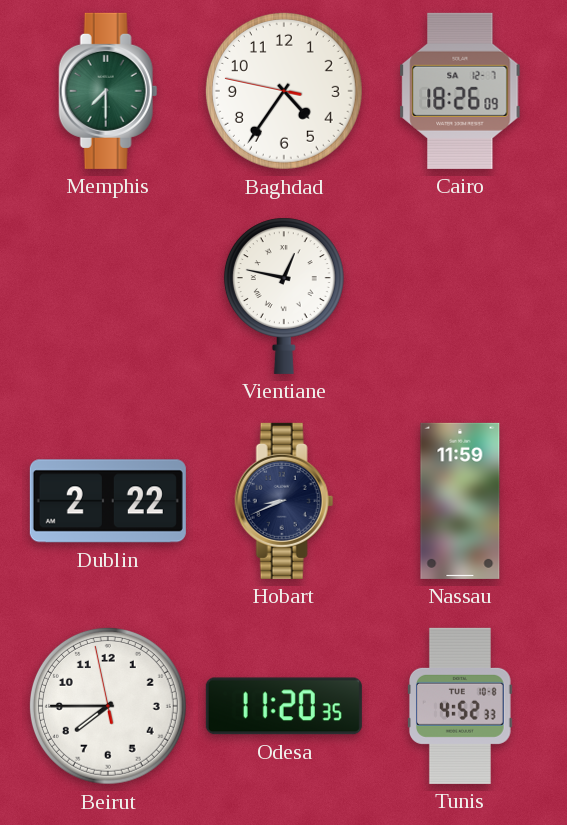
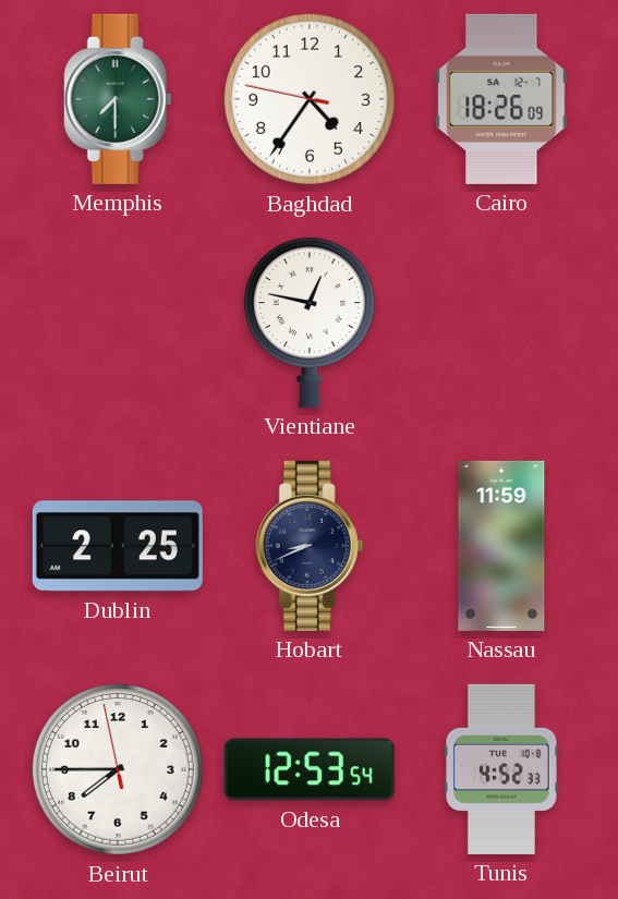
Dublin: 2:22 -> 2:25
Odesa: 11:20 -> 12:53
